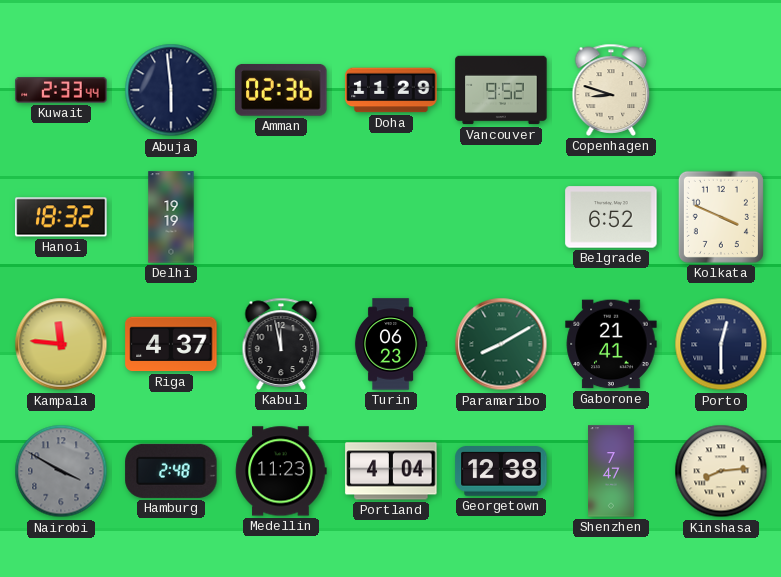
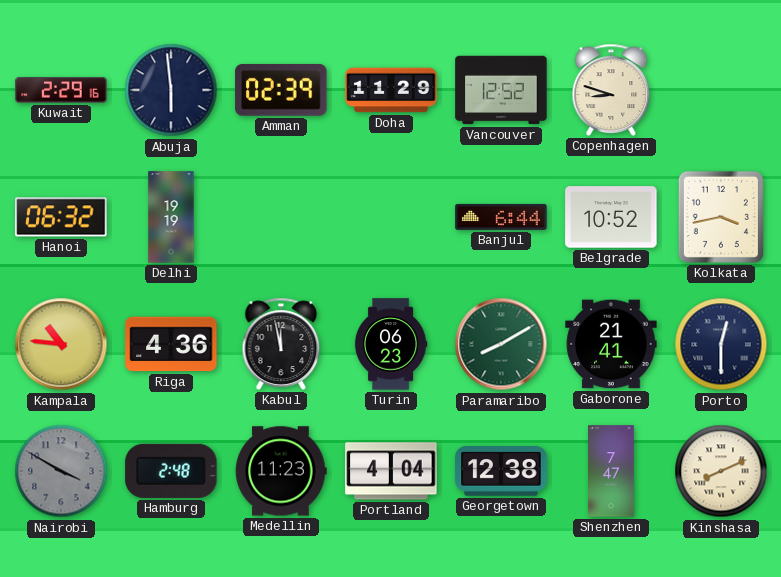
Kuwait: 2:33 -> 2:29
Amman: 02:36 -> 02:39
Vancouver: 9:52 -> 12:52
Hanoi: 18:32 -> 06:32
Banjul: none -> 6:44
Belgrade: 6:52 -> 10:52
Kolkata: 3:49 -> 3:43
Kampala: 11:46 -> 10:46
Riga: 4:37 -> 4:36
Kinshasa: 8:14 -> 8:11
